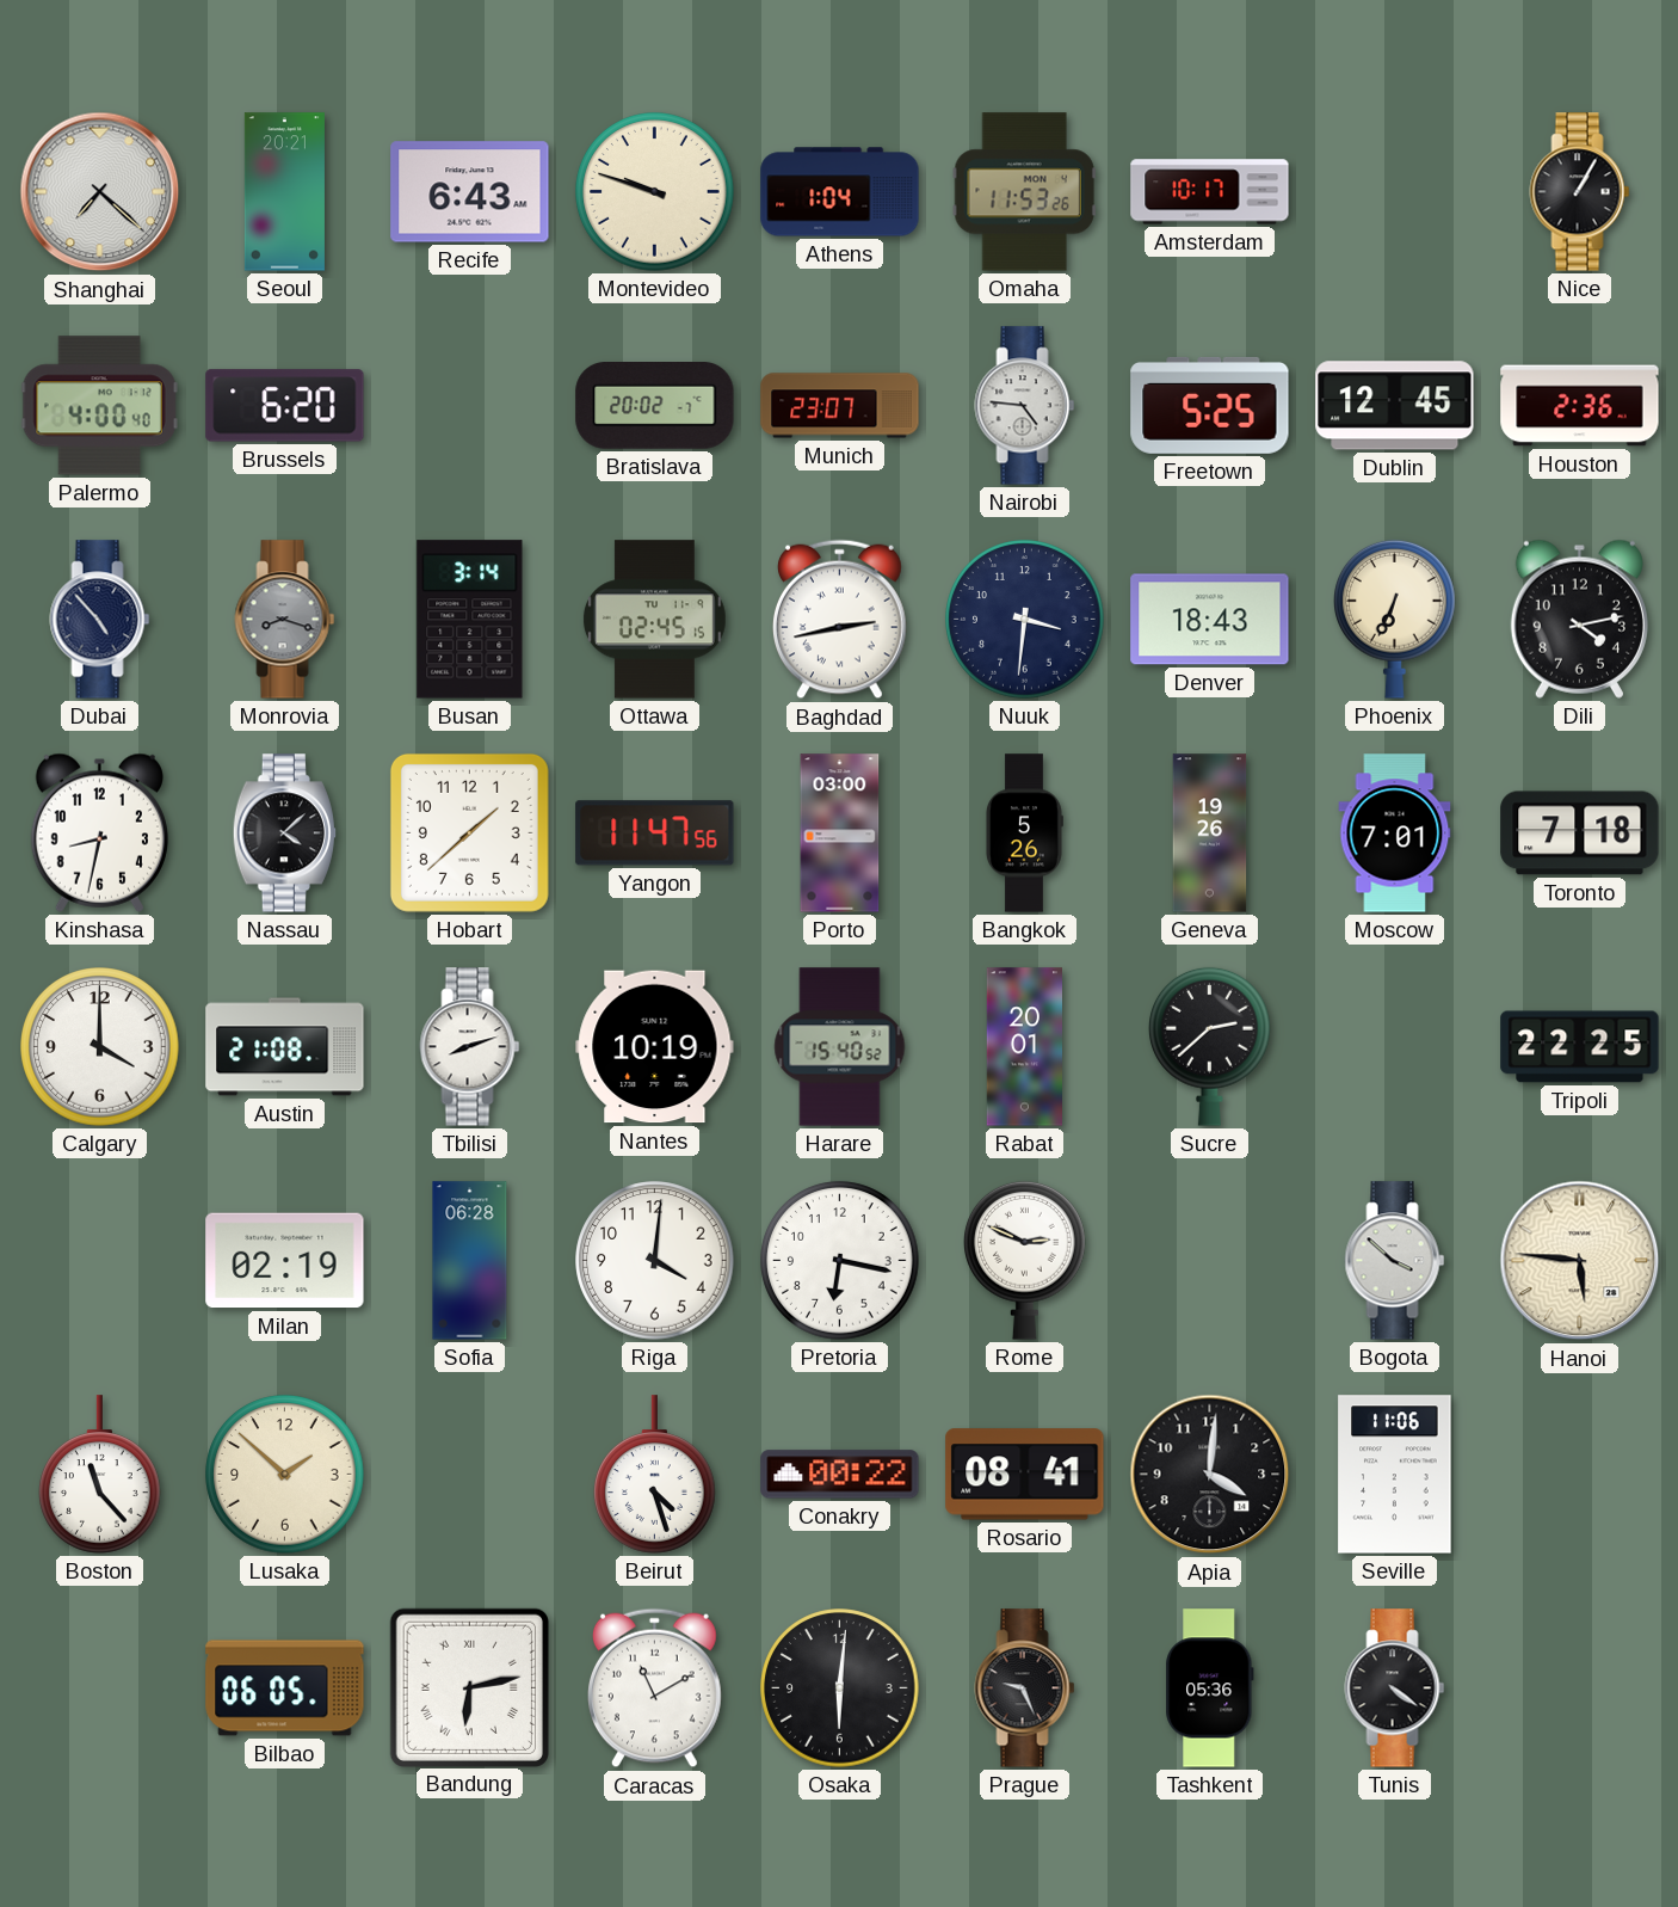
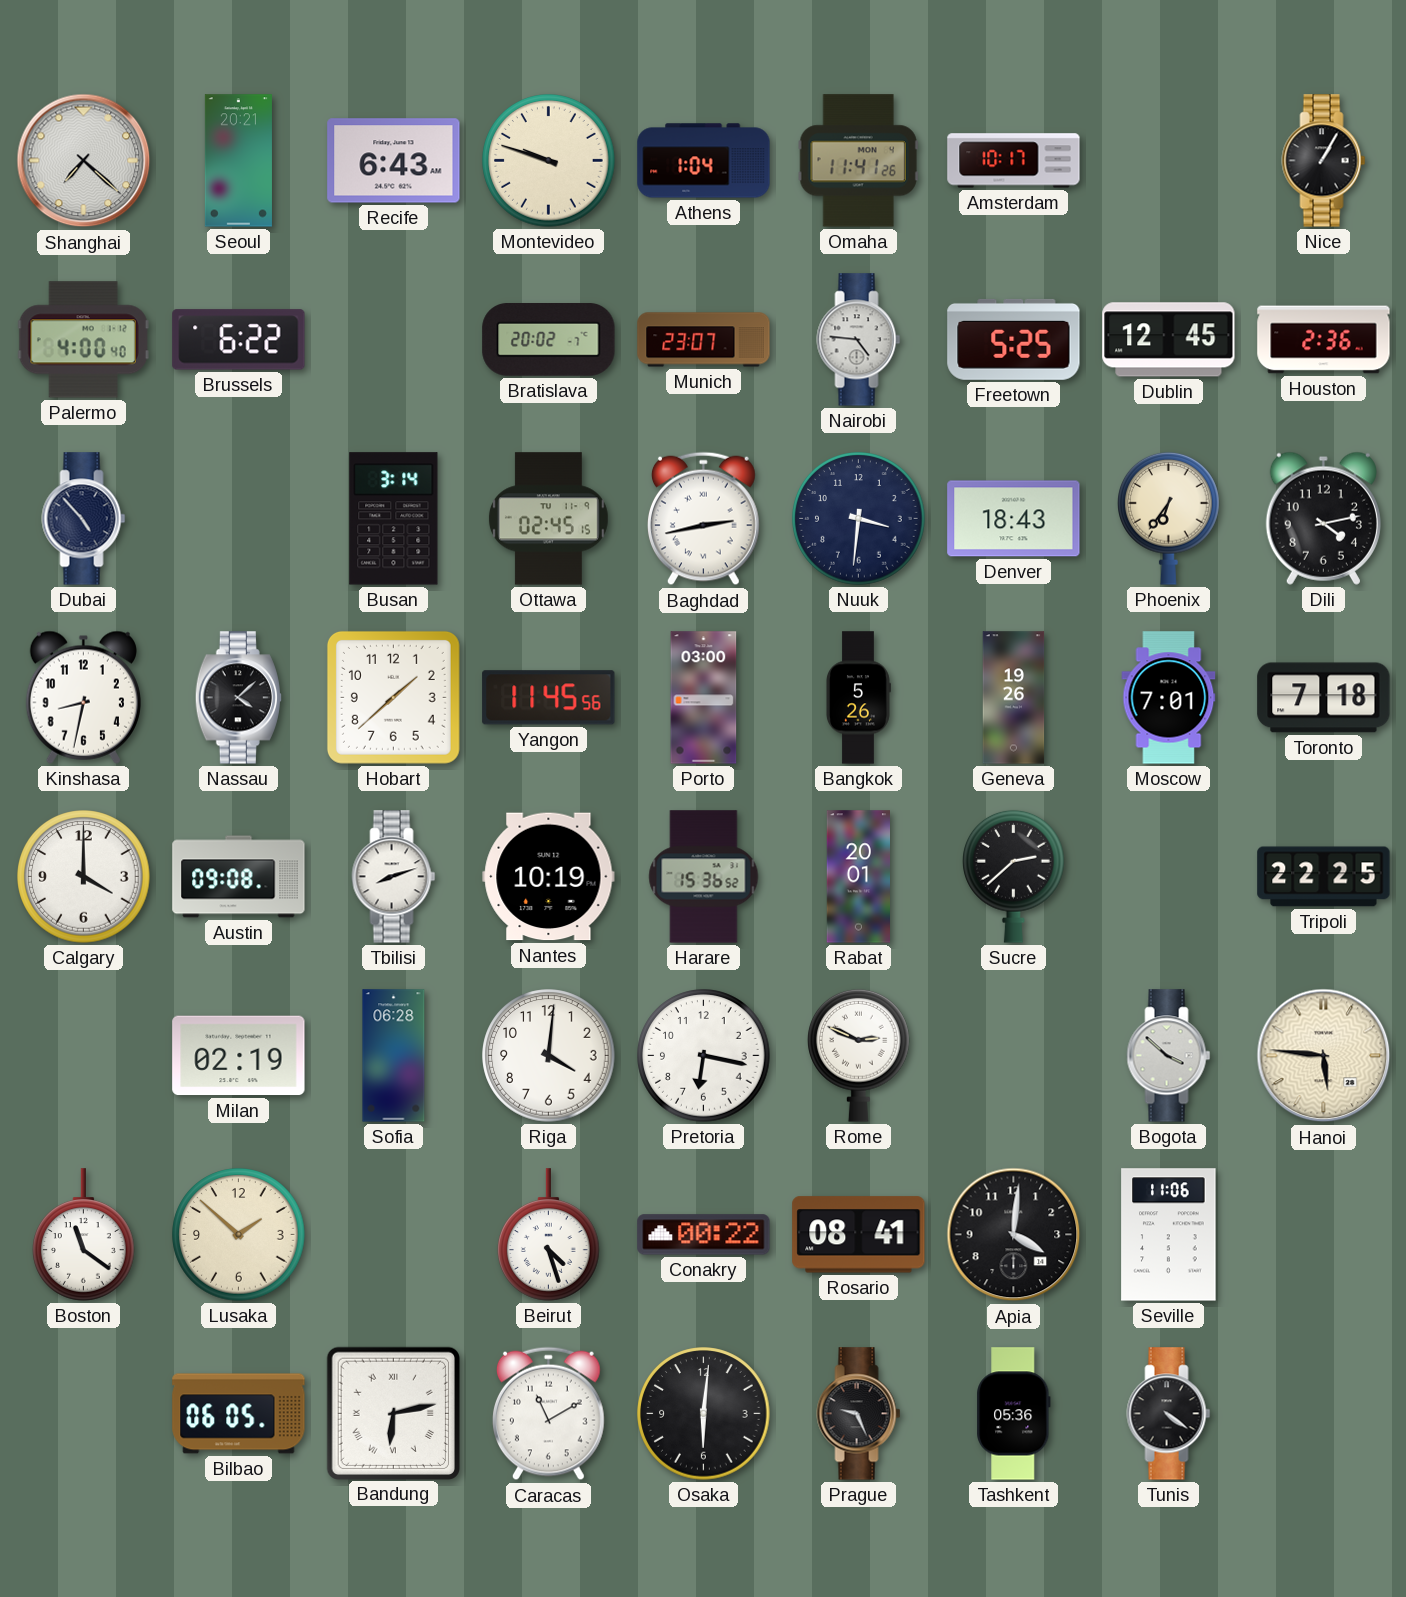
Omaha: 11:53 -> 11:41
Brussels: 6:20 -> 6:22
Monrovia: 8:18 -> none
Phoenix: 6:34 -> 6:36
Yangon: 11:47 -> 11:45
Austin: 21:08 -> 09:08
Harare: 15:40 -> 15:36
Boston: 11:23 -> 11:21
